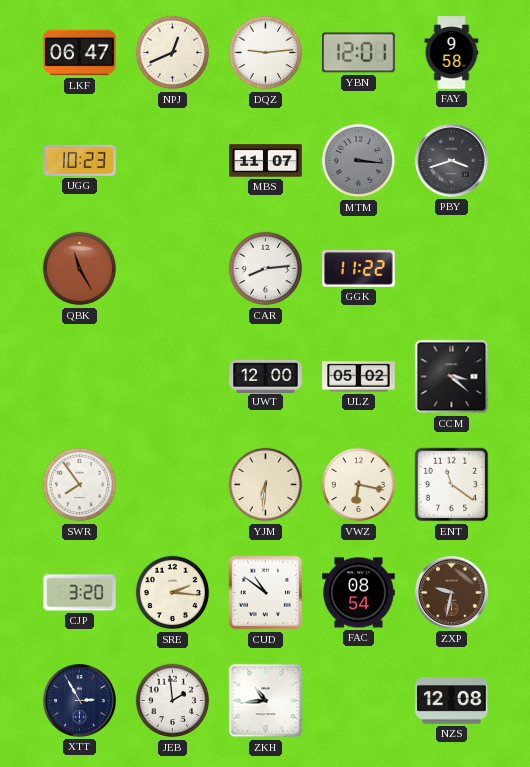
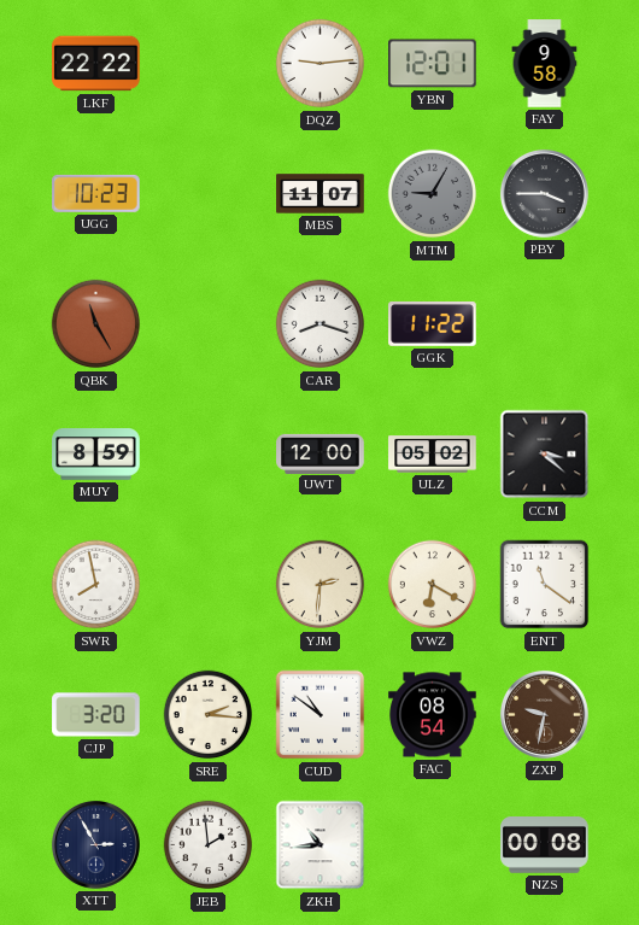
LKF: 06:47 -> 22:22
NPJ: 12:41 -> none
MTM: 3:16 -> 9:05
PBY: 3:42 -> 3:45
CAR: 8:14 -> 8:18
MUY: none -> 8:59
SWR: 7:54 -> 7:58
YJM: 6:31 -> 2:31
VWZ: 6:17 -> 6:20
NZS: 12:08 -> 00:08
